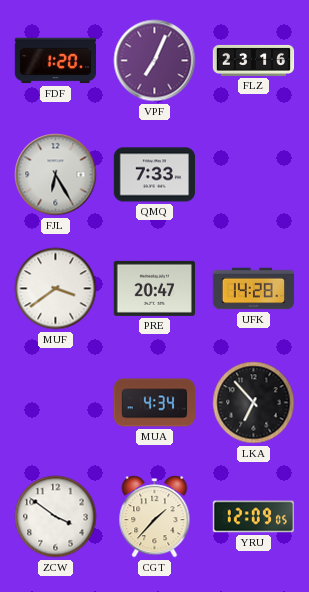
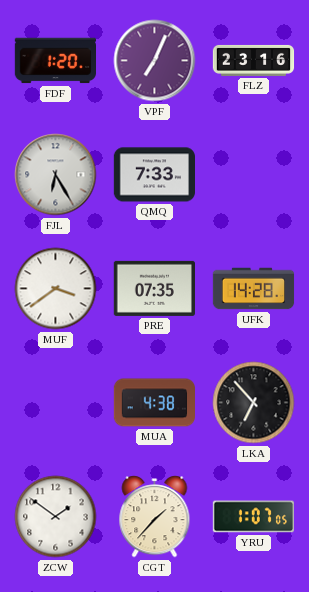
PRE: 20:47 -> 07:35
MUA: 4:34 -> 4:38
ZCW: 3:51 -> 1:51
YRU: 12:09 -> 1:07
